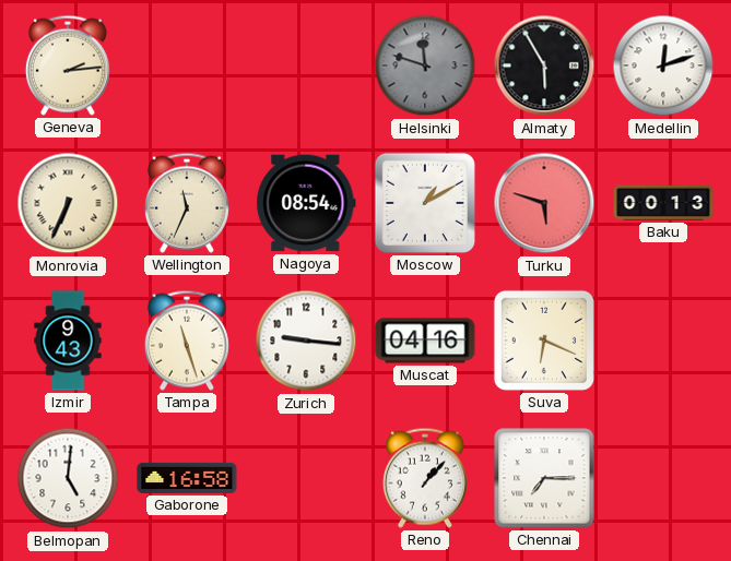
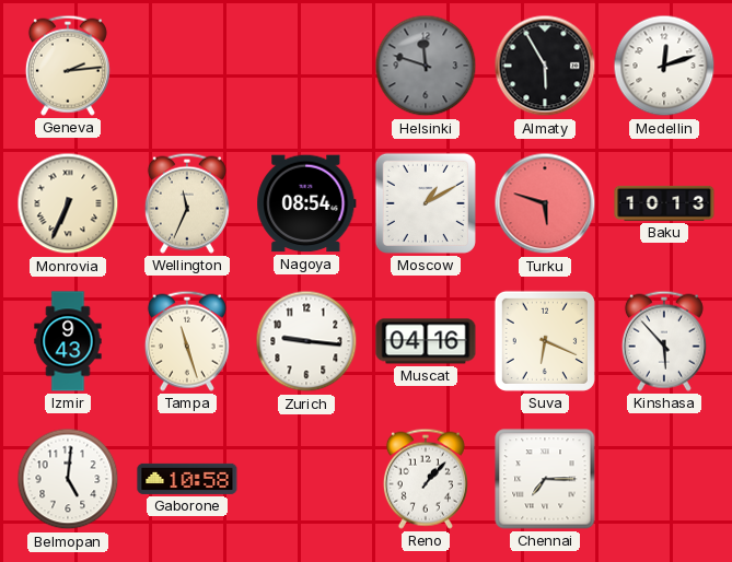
Baku: 00:13 -> 10:13
Kinshasa: none -> 5:53
Gaborone: 16:58 -> 10:58
